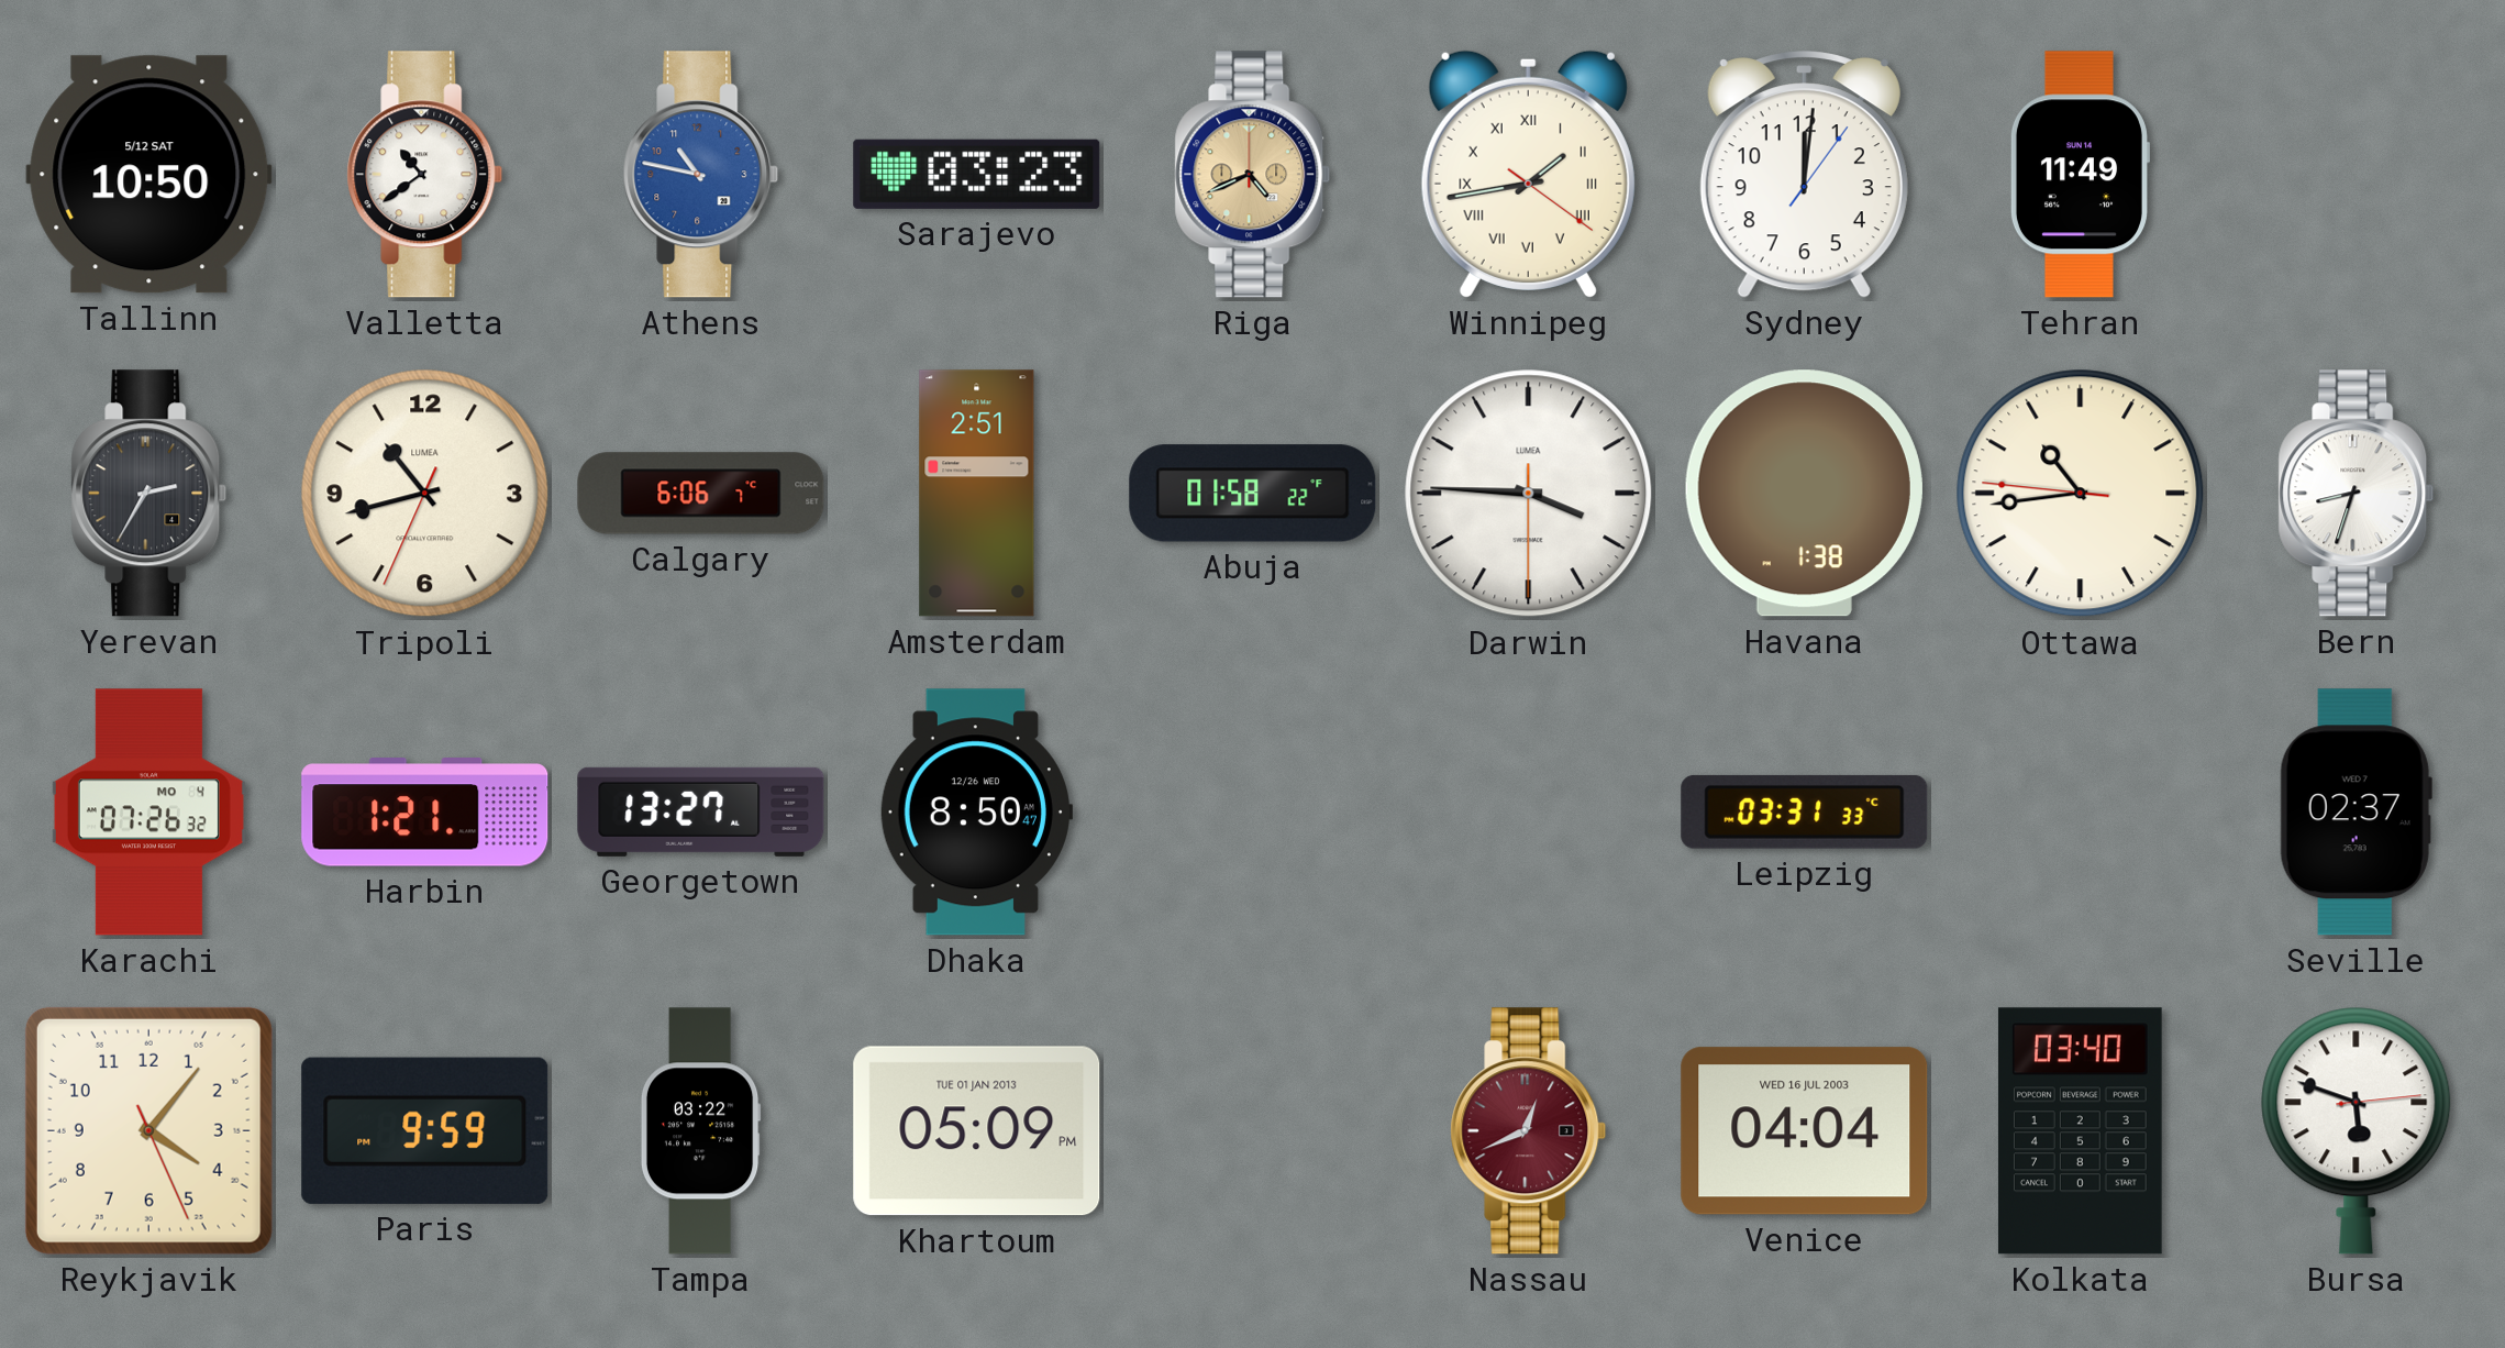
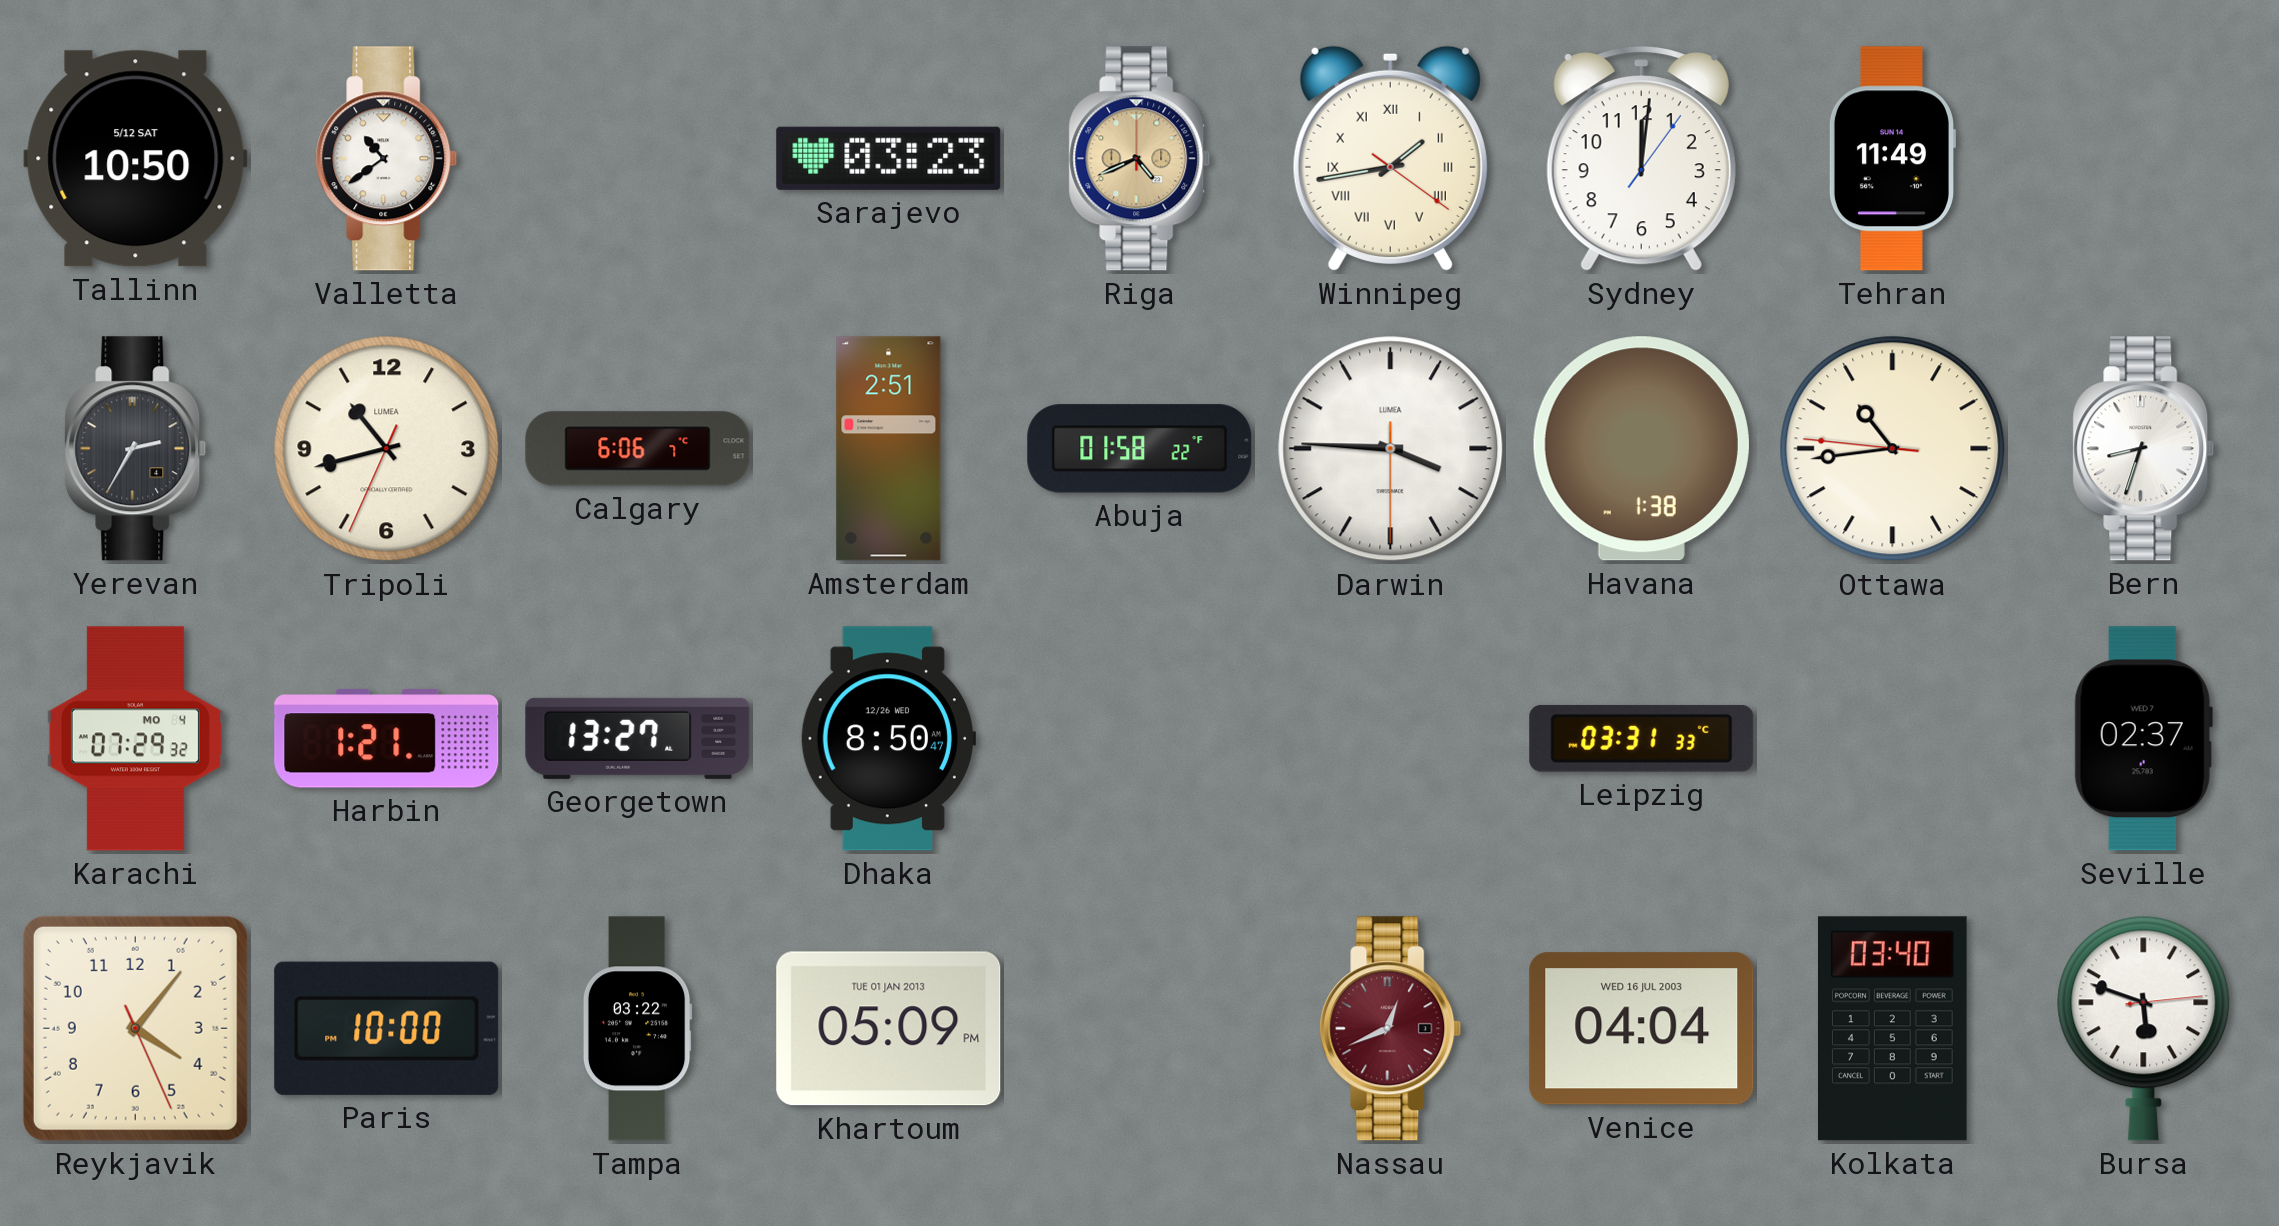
Athens: 10:47 -> none
Karachi: 07:26 -> 07:29
Paris: 9:59 -> 10:00
